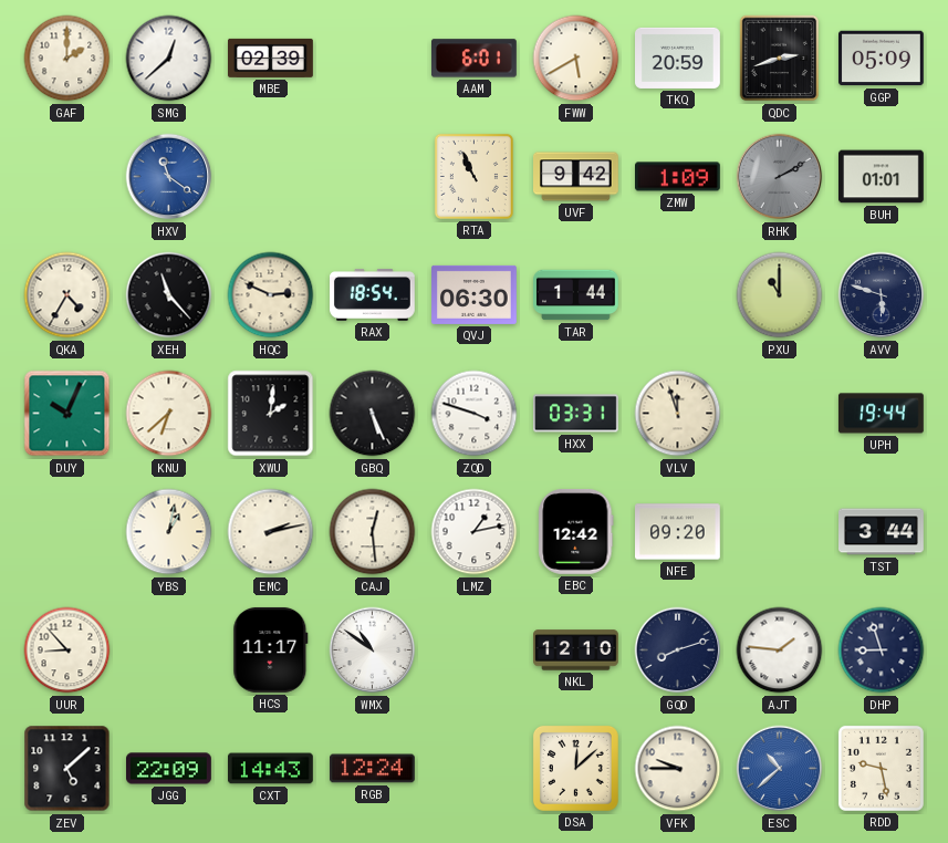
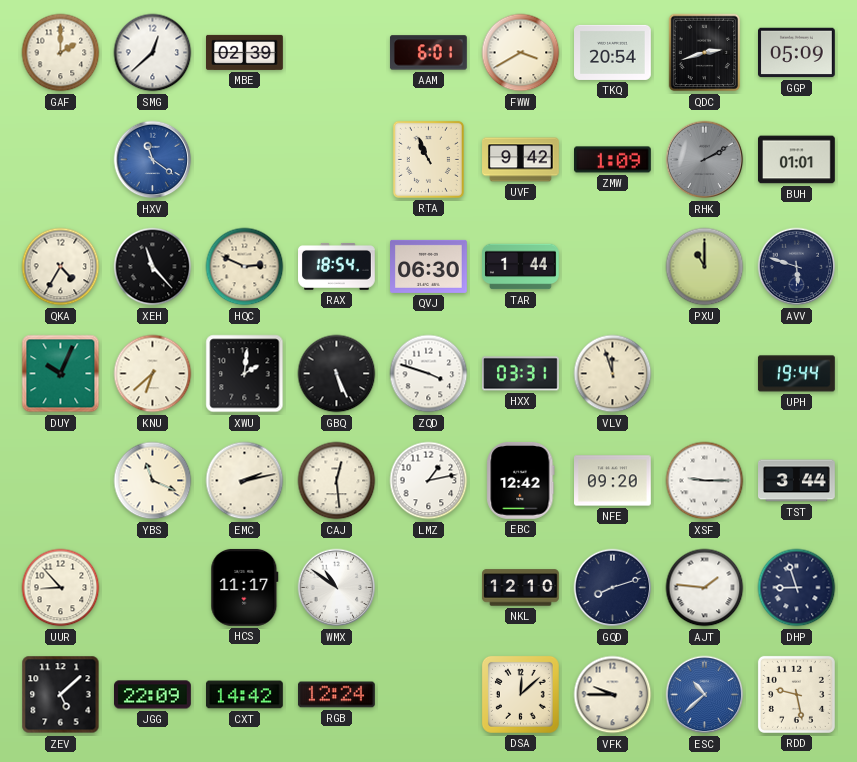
FWW: 5:40 -> 3:40
TKQ: 20:59 -> 20:54
YBS: 1:02 -> 11:19
XSF: none -> 9:15
CXT: 14:43 -> 14:42
